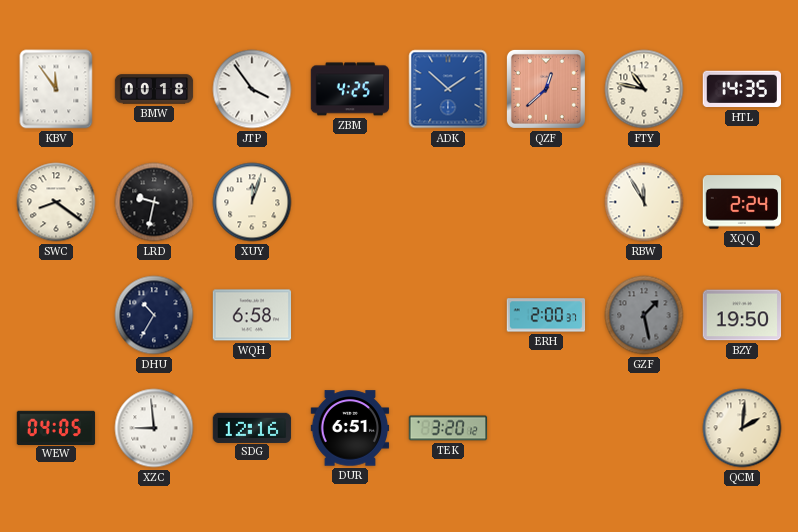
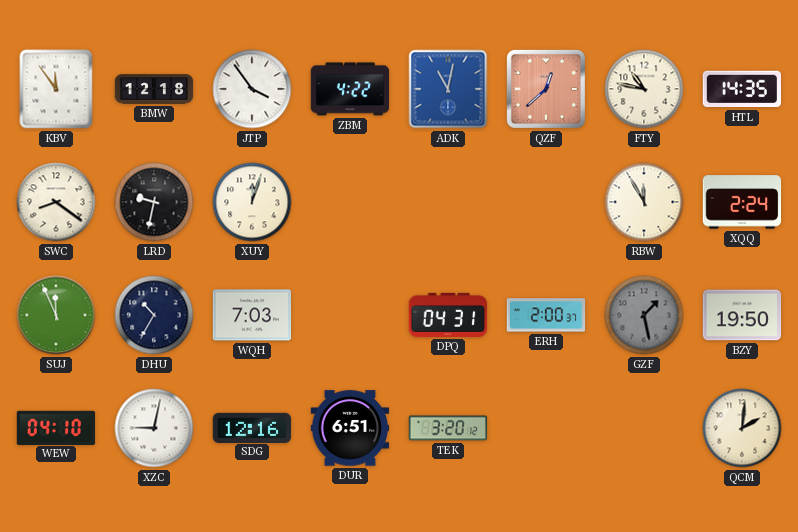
BMW: 00:18 -> 12:18
ZBM: 4:25 -> 4:22
ADK: 1:52 -> 11:02
SUJ: none -> 11:56
WQH: 6:58 -> 7:03
DPQ: none -> 04:31
WEW: 04:05 -> 04:10
XZC: 8:59 -> 9:02
